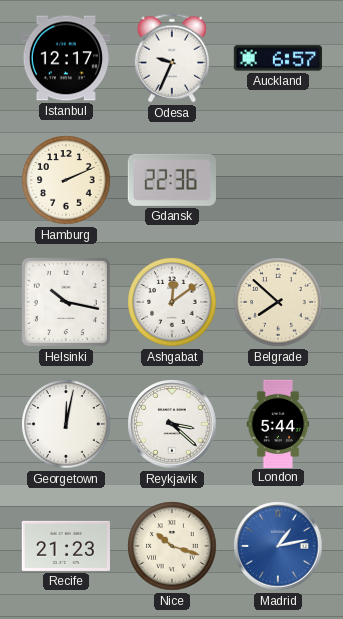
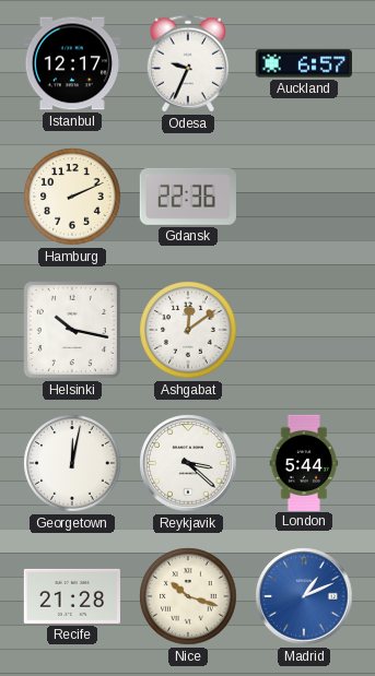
Belgrade: 7:52 -> none
Recife: 21:23 -> 21:28
Madrid: 1:13 -> 1:11
